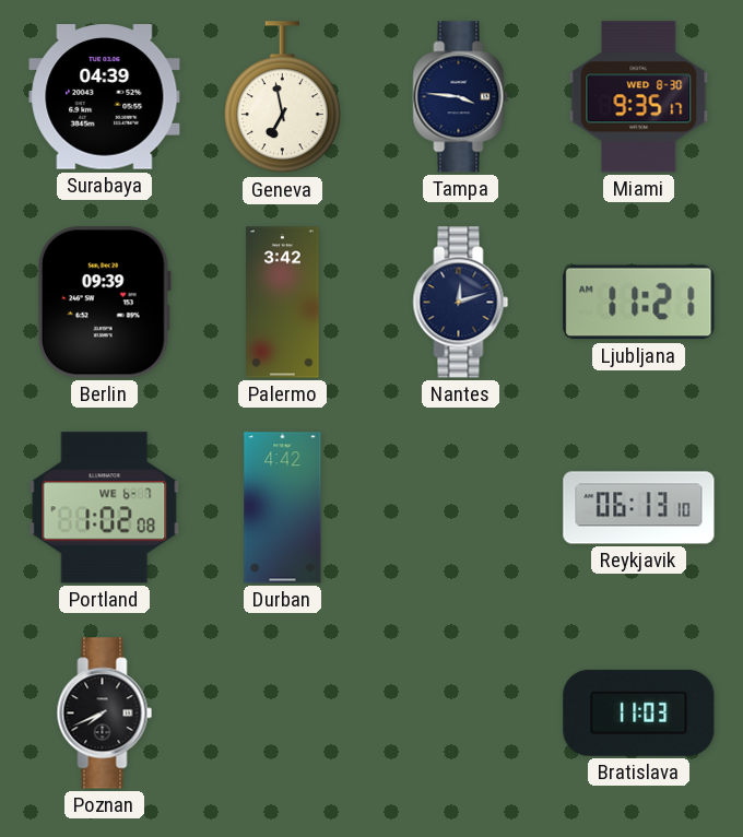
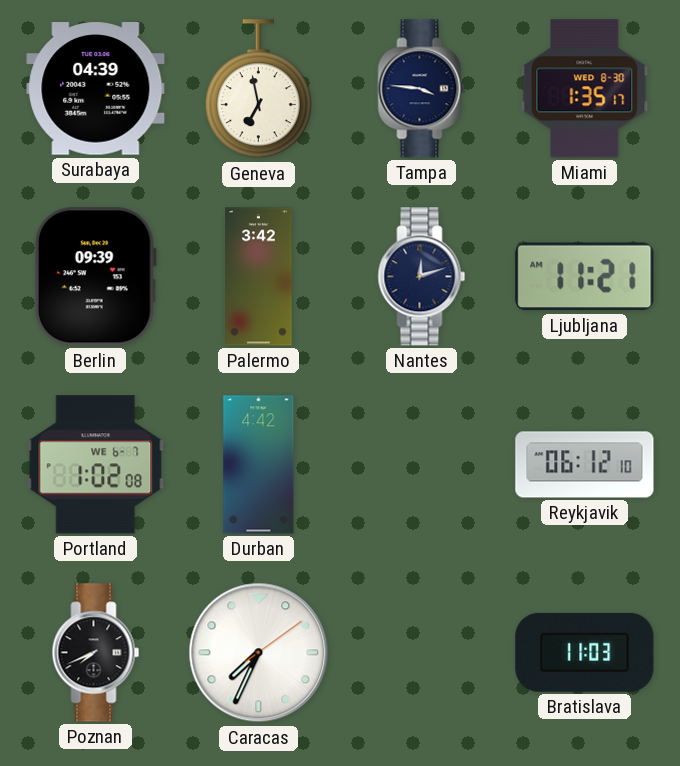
Miami: 9:35 -> 1:35
Reykjavik: 06:13 -> 06:12
Caracas: none -> 7:34
